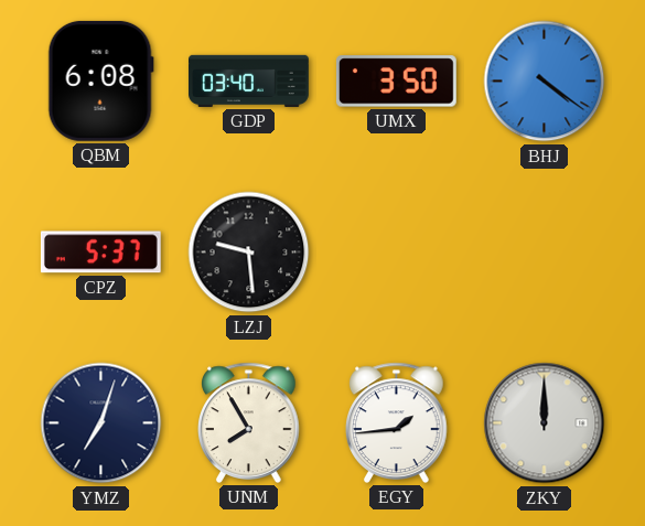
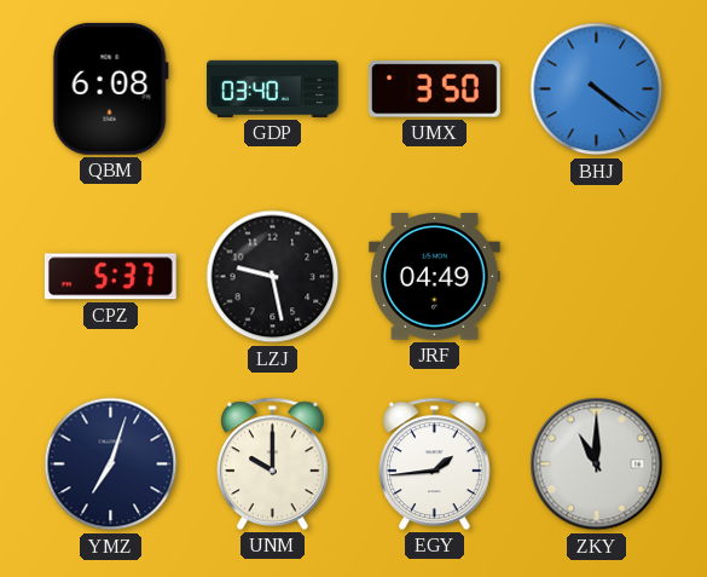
LZJ: 9:29 -> 9:28
JRF: none -> 04:49
UNM: 7:55 -> 10:00
ZKY: 12:00 -> 11:00
